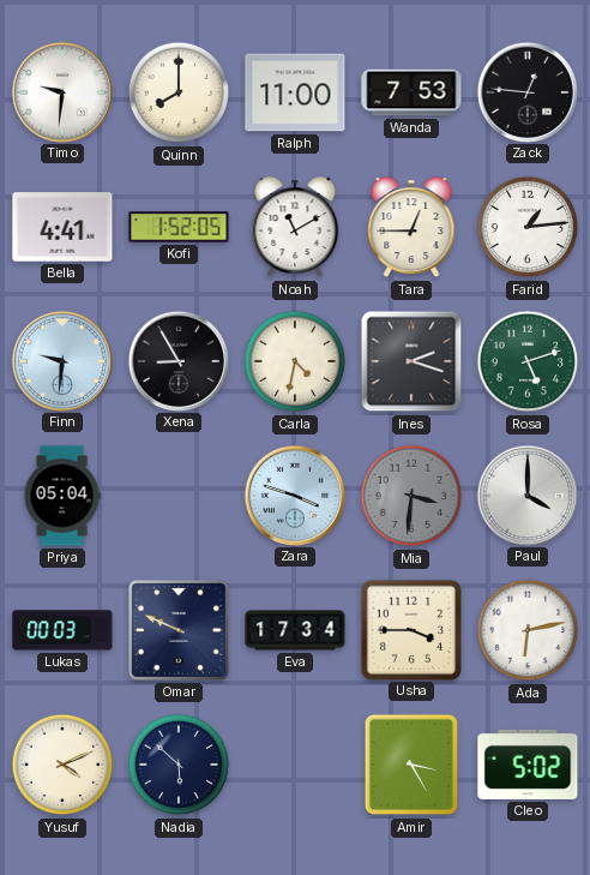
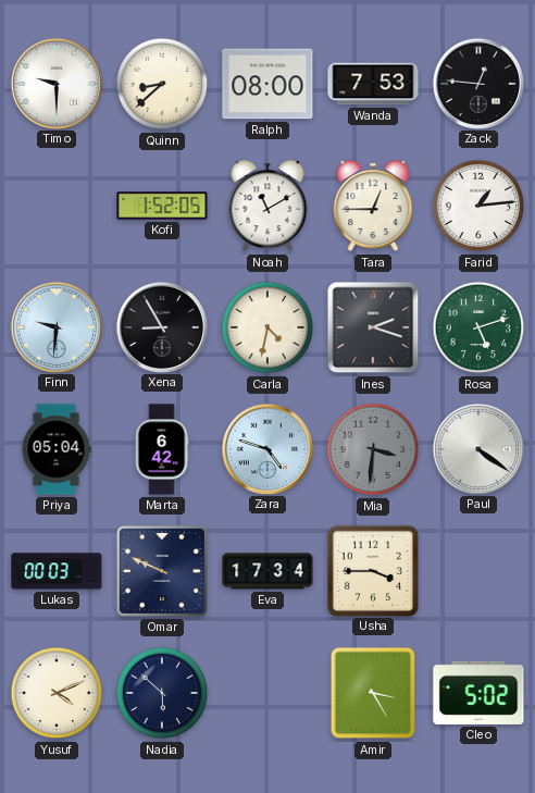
Timo: 9:31 -> 9:30
Quinn: 8:00 -> 8:38
Ralph: 11:00 -> 08:00
Bella: 4:41 -> none
Marta: none -> 6:42
Zara: 3:48 -> 4:48
Paul: 4:00 -> 4:21
Ada: 6:13 -> none
